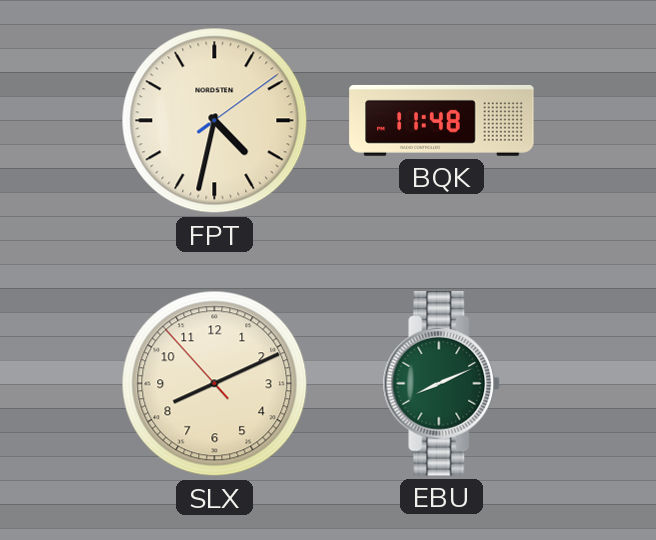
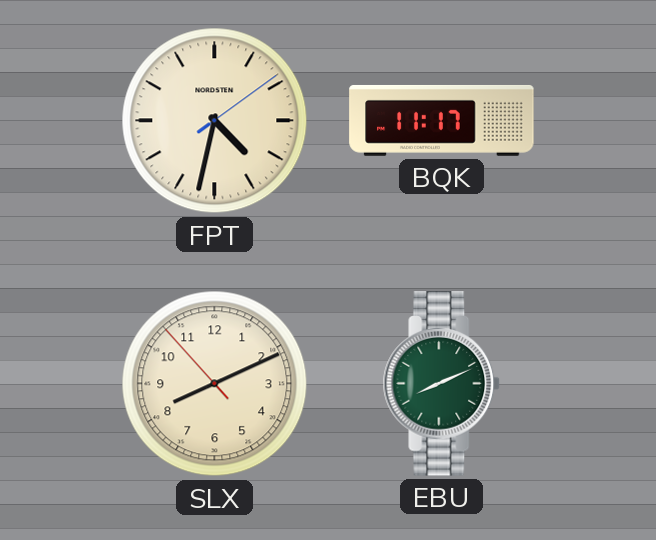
BQK: 11:48 -> 11:17
